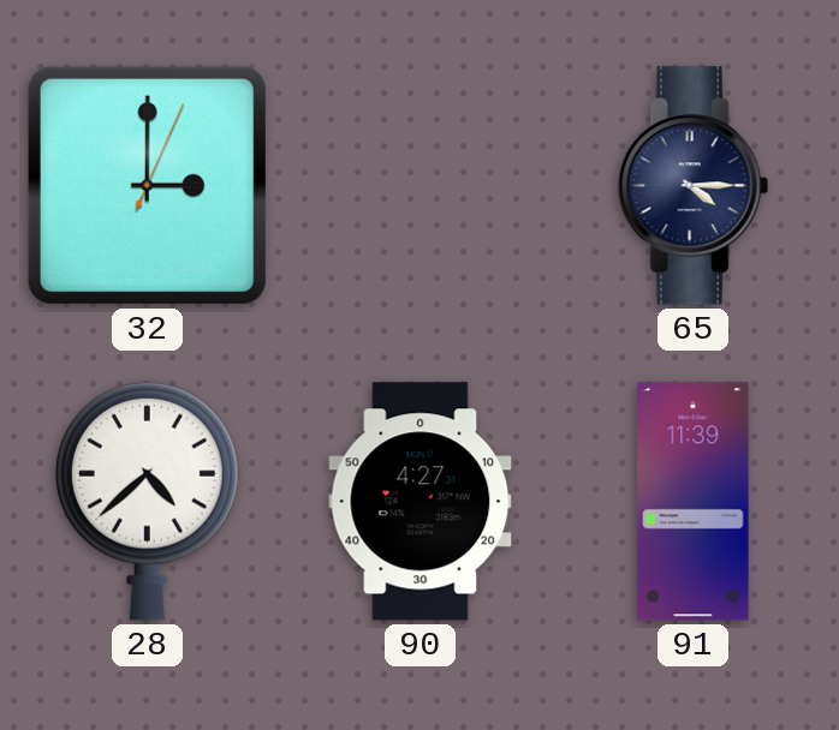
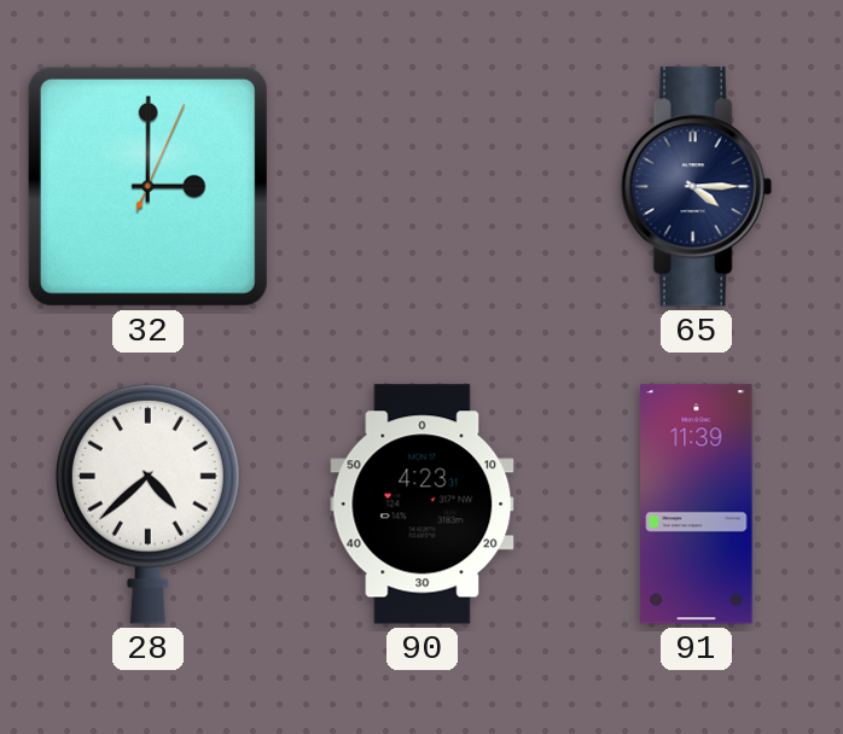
90: 4:27 -> 4:23
